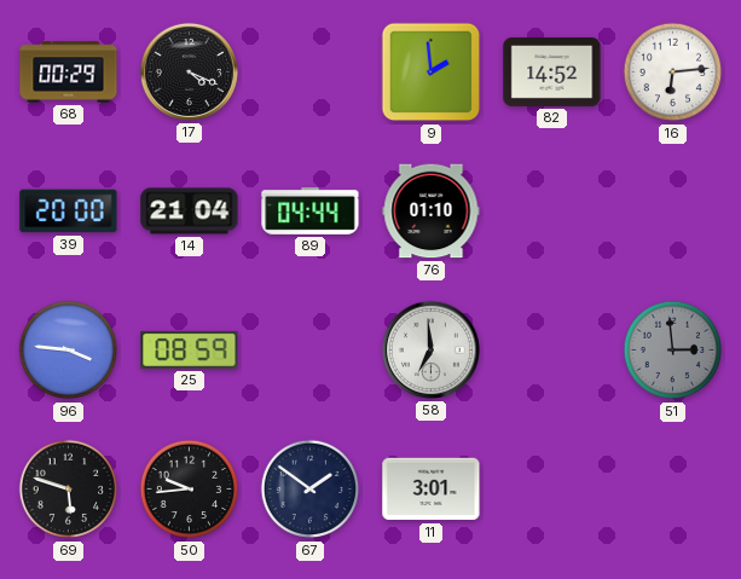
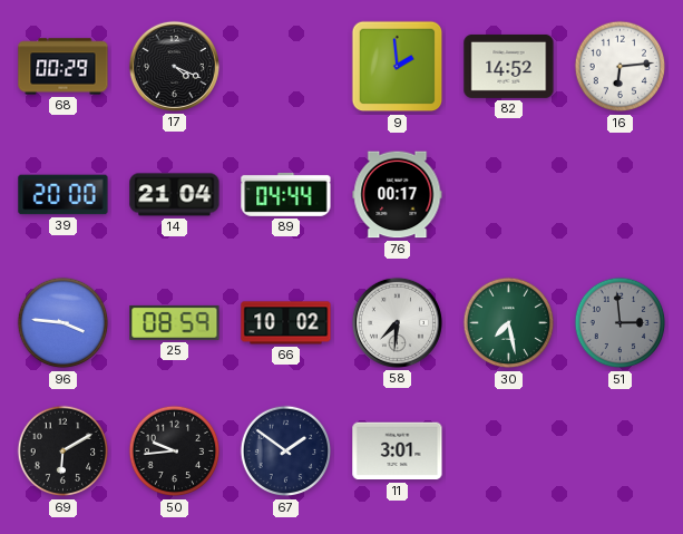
76: 01:10 -> 00:17
66: none -> 10:02
58: 6:59 -> 7:31
30: none -> 7:28
69: 5:48 -> 6:10
